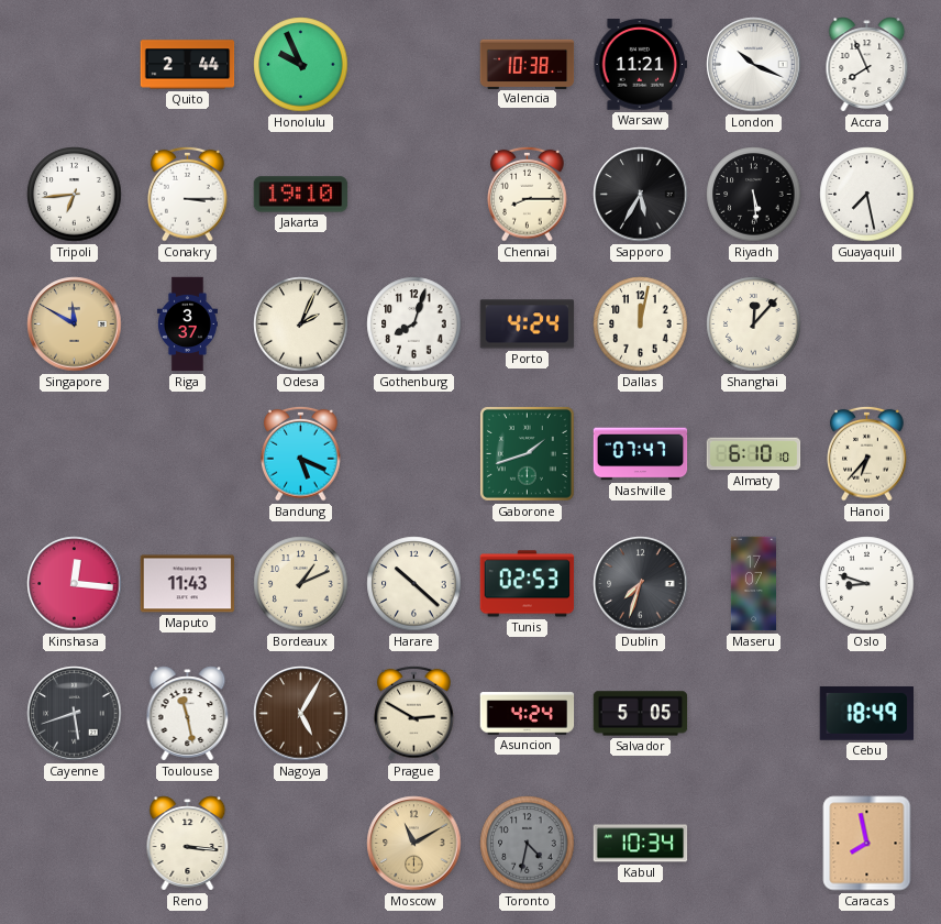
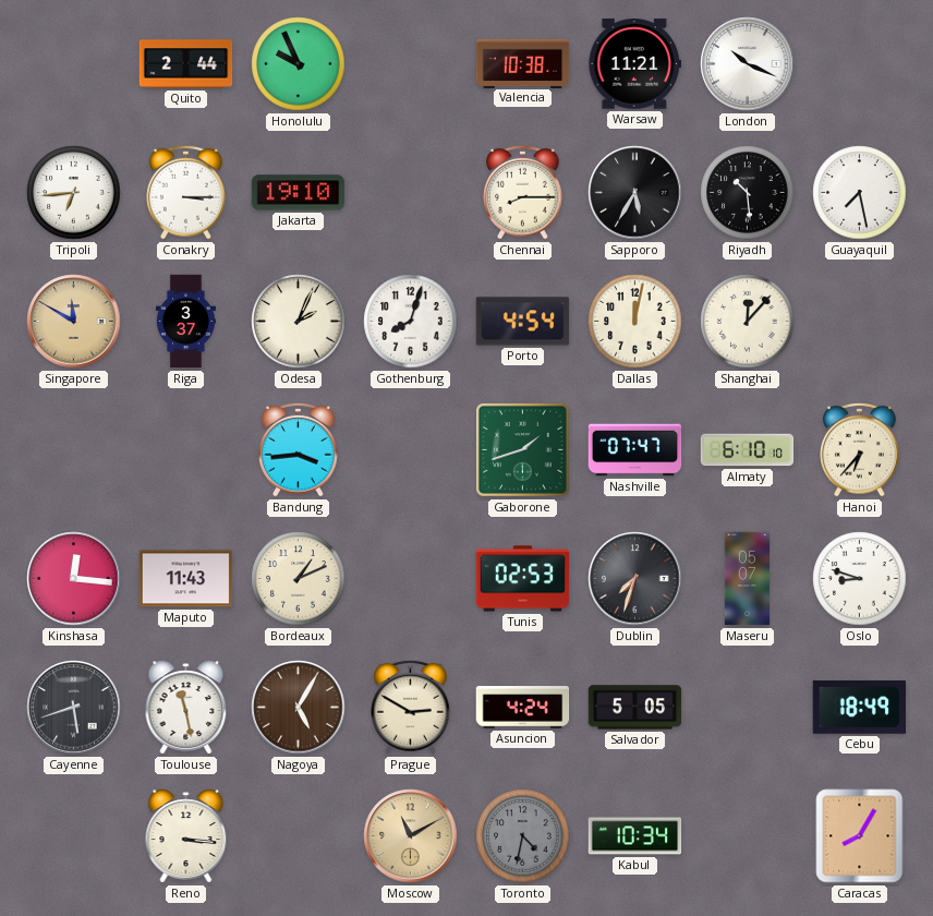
Accra: 7:56 -> none
Riyadh: 5:29 -> 10:29
Porto: 4:24 -> 4:54
Bandung: 5:19 -> 3:44
Harare: 10:22 -> none
Maseru: 17:07 -> 05:07
Caracas: 7:58 -> 8:05
